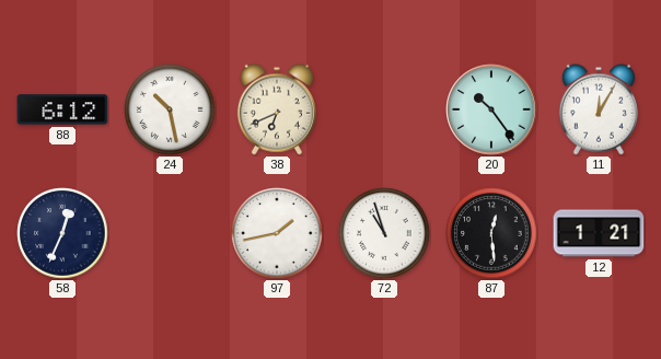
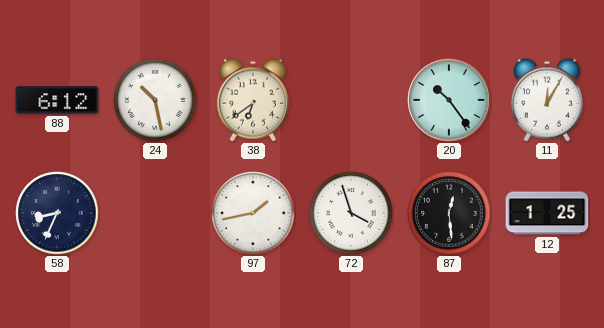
38: 6:41 -> 6:39
58: 12:34 -> 8:34
72: 10:57 -> 3:57
12: 1:21 -> 1:25
